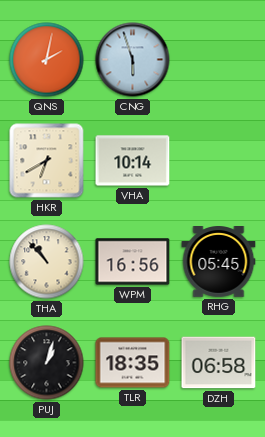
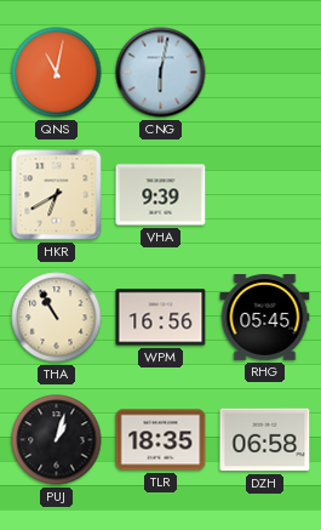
QNS: 2:02 -> 11:02
CNG: 5:57 -> 6:02
VHA: 10:14 -> 9:39
THA: 10:53 -> 10:55
